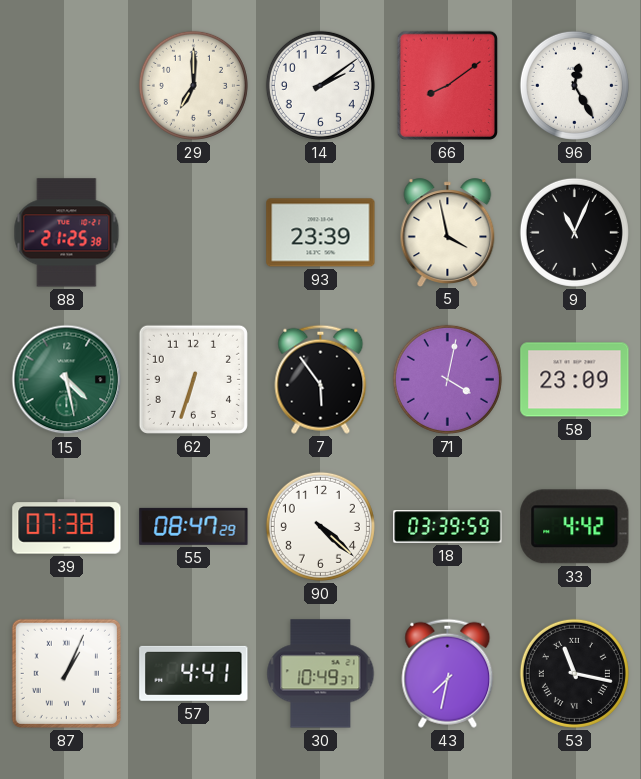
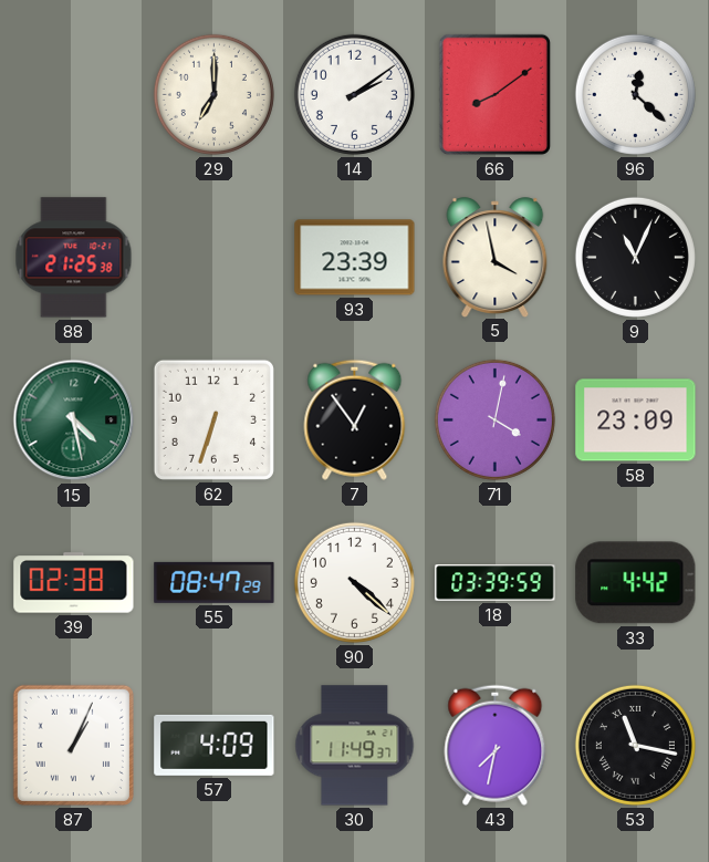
96: 12:25 -> 12:22
7: 5:54 -> 12:54
39: 07:38 -> 02:38
57: 4:41 -> 4:09
30: 10:49 -> 11:49
